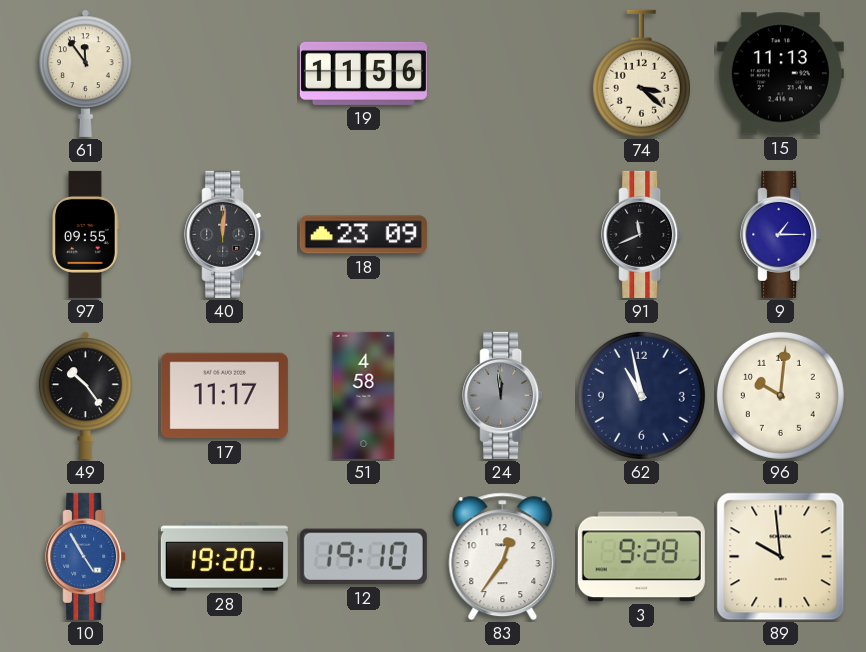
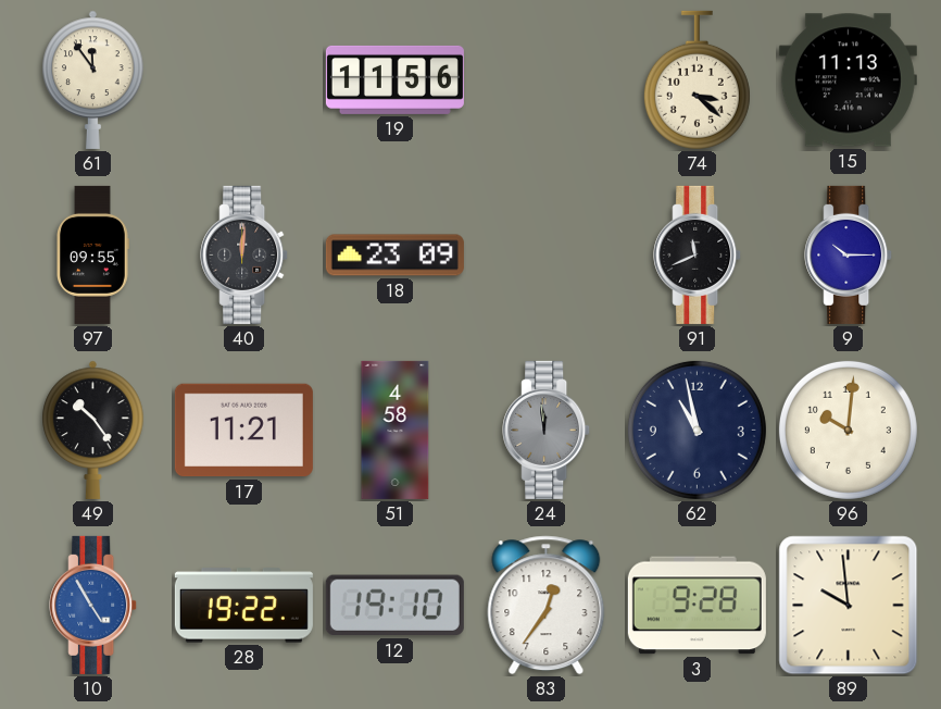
9: 1:15 -> 10:15
17: 11:17 -> 11:21
28: 19:20 -> 19:22
